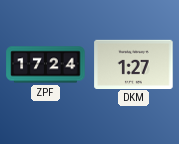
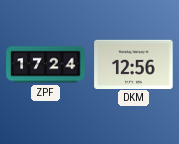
DKM: 1:27 -> 12:56
